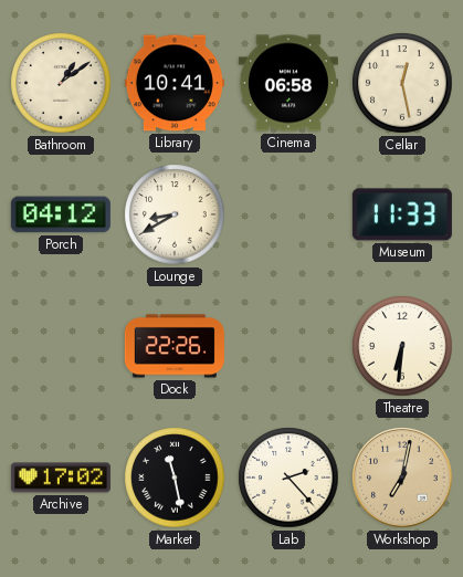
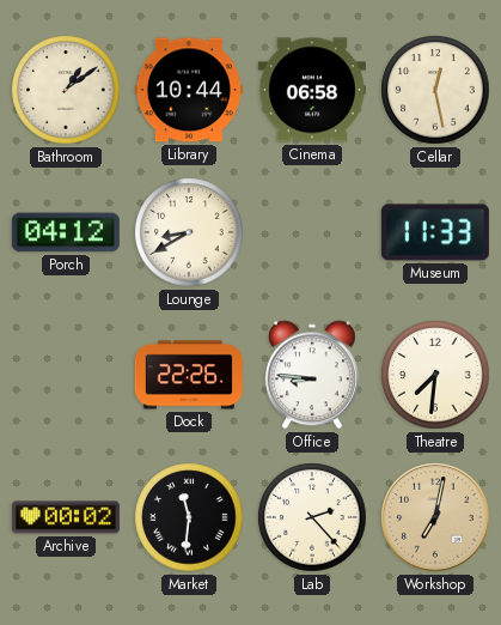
Library: 10:41 -> 10:44
Office: none -> 8:46
Theatre: 6:31 -> 7:31
Archive: 17:02 -> 00:02
Market: 11:28 -> 11:31
